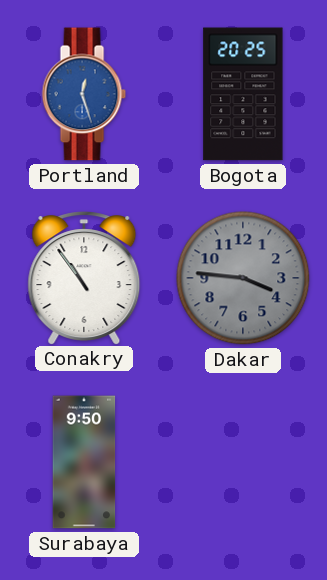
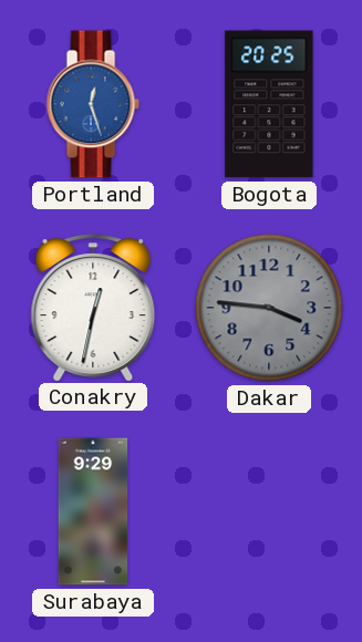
Conakry: 10:54 -> 12:32
Surabaya: 9:50 -> 9:29
